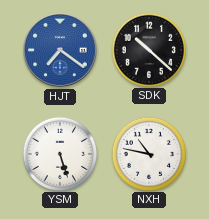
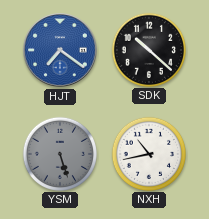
YSM dial: white -> grey
NXH: 10:47 -> 10:43
